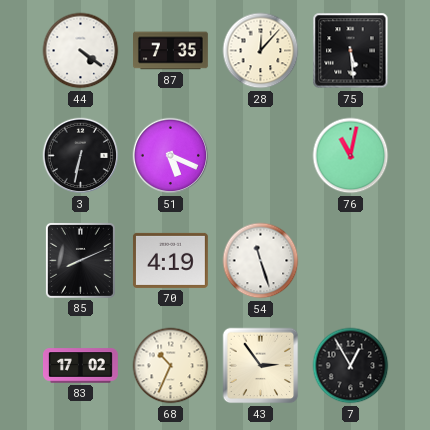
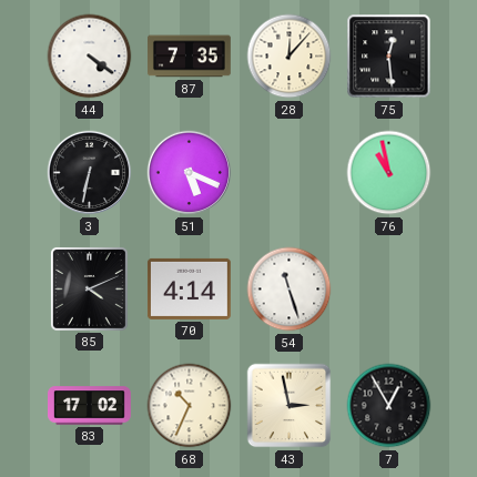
75: 5:29 -> 12:29
76: 11:02 -> 10:58
85: 8:11 -> 4:11
70: 4:19 -> 4:14
43: 2:54 -> 2:58
